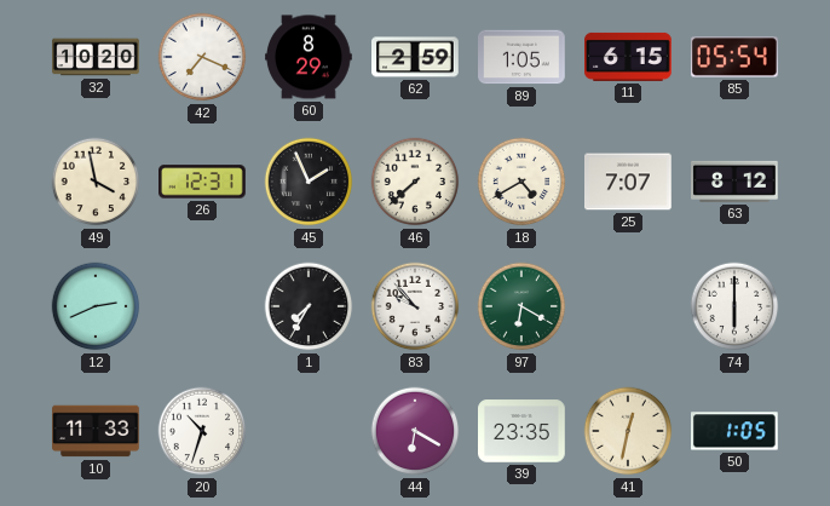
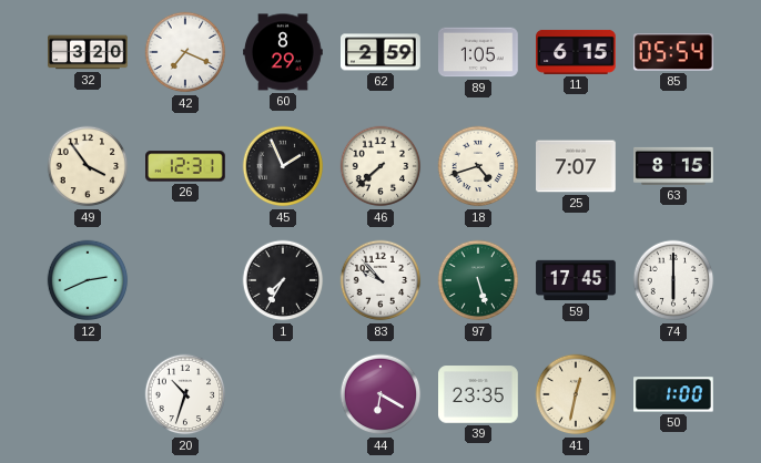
32: 10:20 -> 3:20
49: 3:58 -> 3:54
18: 4:40 -> 4:42
63: 8:12 -> 8:15
97: 6:20 -> 5:27
59: none -> 17:45
10: 11:33 -> none
50: 1:05 -> 1:00
